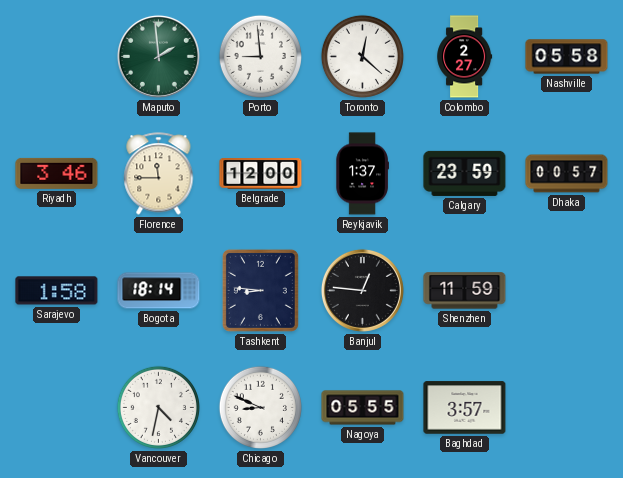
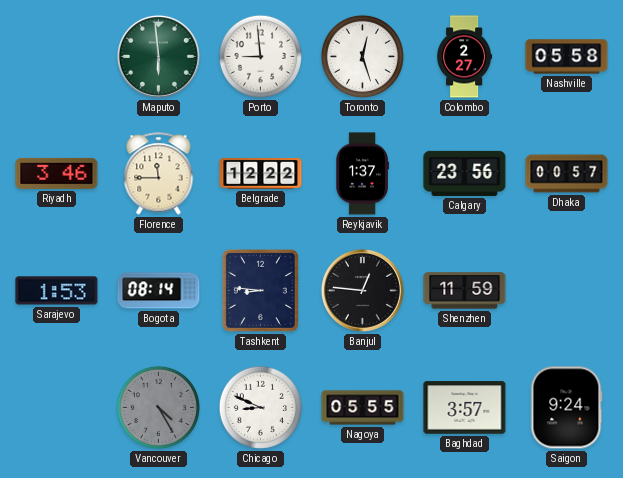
Maputo: 1:59 -> 5:59
Toronto: 12:22 -> 12:27
Belgrade: 12:00 -> 12:22
Calgary: 23:59 -> 23:56
Sarajevo: 1:58 -> 1:53
Bogota: 18:14 -> 08:14
Vancouver: 4:32 -> 4:25
Vancouver dial: white -> grey
Saigon: none -> 9:24
